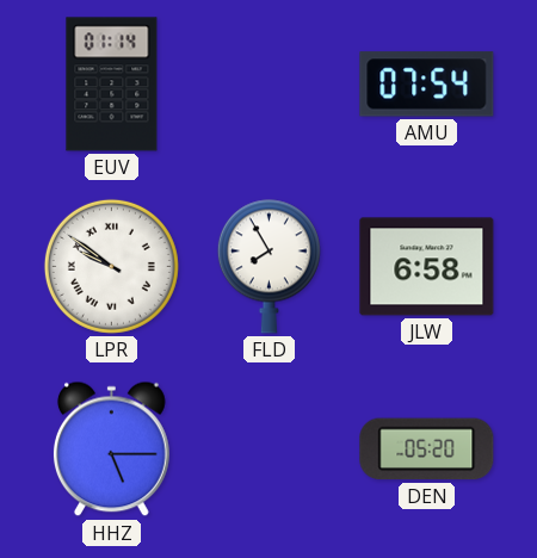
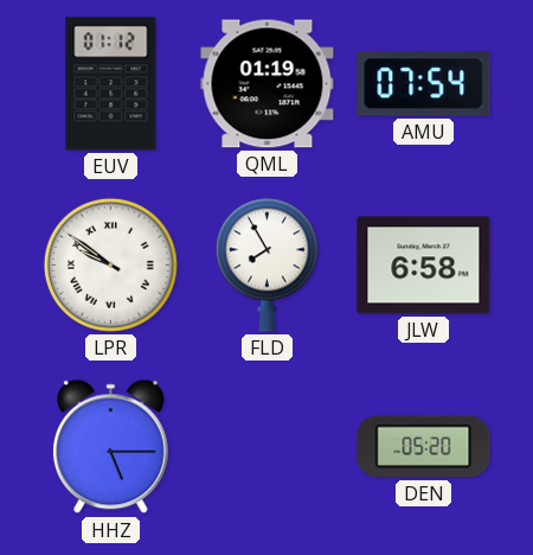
EUV: 01:14 -> 01:12
QML: none -> 01:19
